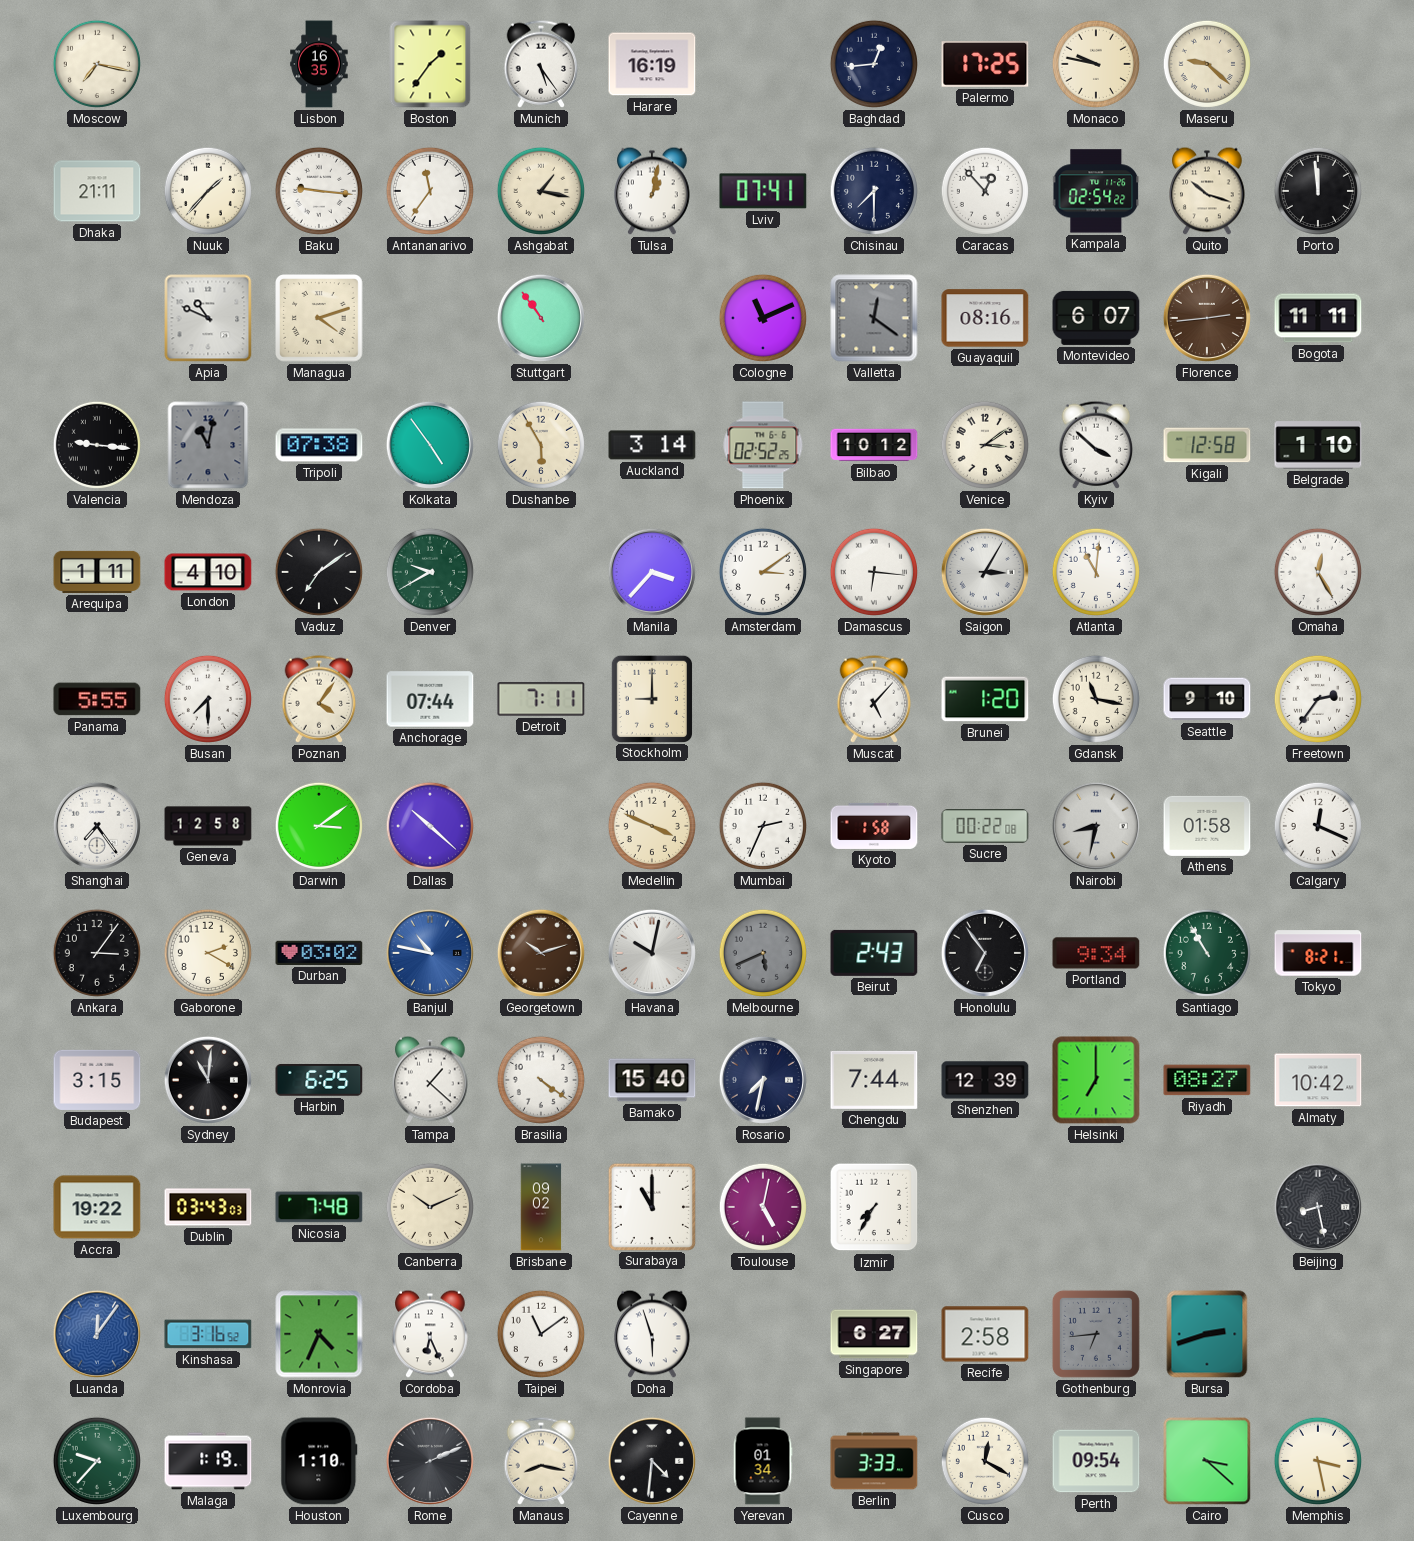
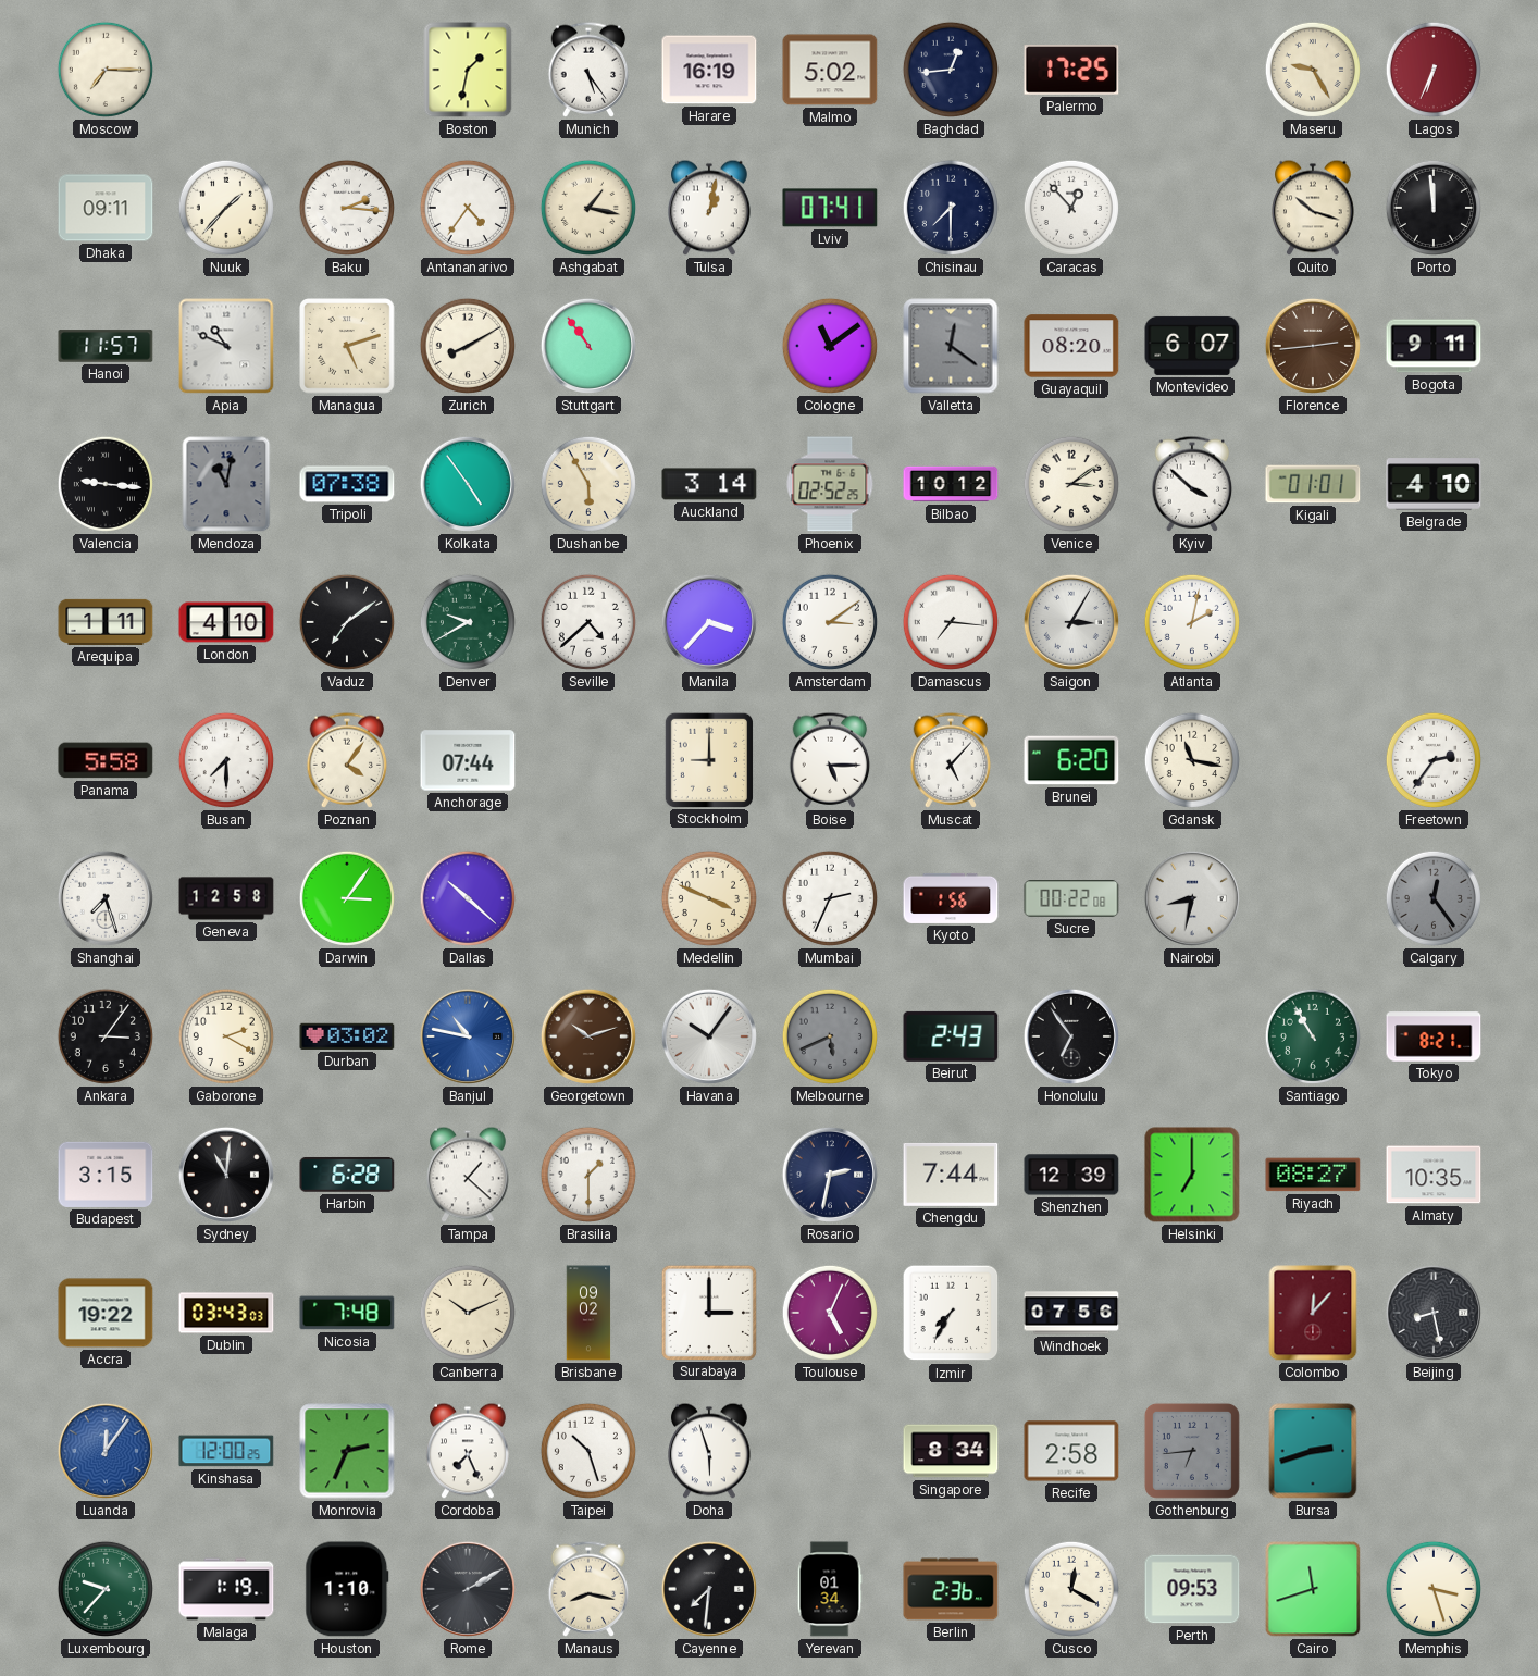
Moscow: 7:17 -> 7:15
Lisbon: 16:35 -> none
Boston: 1:36 -> 1:32
Malmo: none -> 5:02
Monaco: 9:47 -> none
Maseru: 9:22 -> 9:25
Lagos: none -> 6:34
Dhaka: 21:11 -> 09:11
Baku: 9:16 -> 2:16
Antananarivo: 11:36 -> 4:36
Kampala: 02:54 -> none
Hanoi: none -> 11:57
Managua: 4:12 -> 5:12
Zurich: none -> 8:10
Cologne: 11:11 -> 11:09
Guayaquil: 08:16 -> 08:20
Bogota: 11:11 -> 9:11
Kigali: 12:58 -> 01:01
Belgrade: 1:10 -> 4:10
Seville: none -> 4:38
Damascus: 6:16 -> 7:16
Atlanta: 11:01 -> 2:02
Omaha: 12:25 -> none
Panama: 5:55 -> 5:58
Detroit: 7:11 -> none
Boise: none -> 5:15
Brunei: 1:20 -> 6:20
Seattle: 9:10 -> none
Shanghai: 7:24 -> 7:27
Darwin: 3:09 -> 3:06
Kyoto: 1:58 -> 1:56
Athens: 01:58 -> none
Calgary: 12:19 -> 12:24
Calgary dial: white -> grey
Havana: 10:02 -> 10:06
Portland: 9:34 -> none
Harbin: 6:25 -> 6:28
Brasilia: 4:21 -> 1:30
Bamako: 15:40 -> none
Rosario: 7:32 -> 2:32
Almaty: 10:42 -> 10:35
Surabaya: 11:00 -> 3:00
Toulouse: 5:02 -> 5:04
Windhoek: none -> 07:56
Colombo: none -> 12:07
Kinshasa: 3:16 -> 12:00
Monrovia: 4:34 -> 2:34
Cordoba: 6:26 -> 7:26
Taipei: 11:09 -> 10:27
Singapore: 6:27 -> 8:34
Rome: 2:11 -> 2:10
Cayenne: 4:31 -> 7:31
Berlin: 3:33 -> 2:36
Perth: 09:54 -> 09:53
Cairo: 3:22 -> 11:42
Memphis: 3:28 -> 3:27
